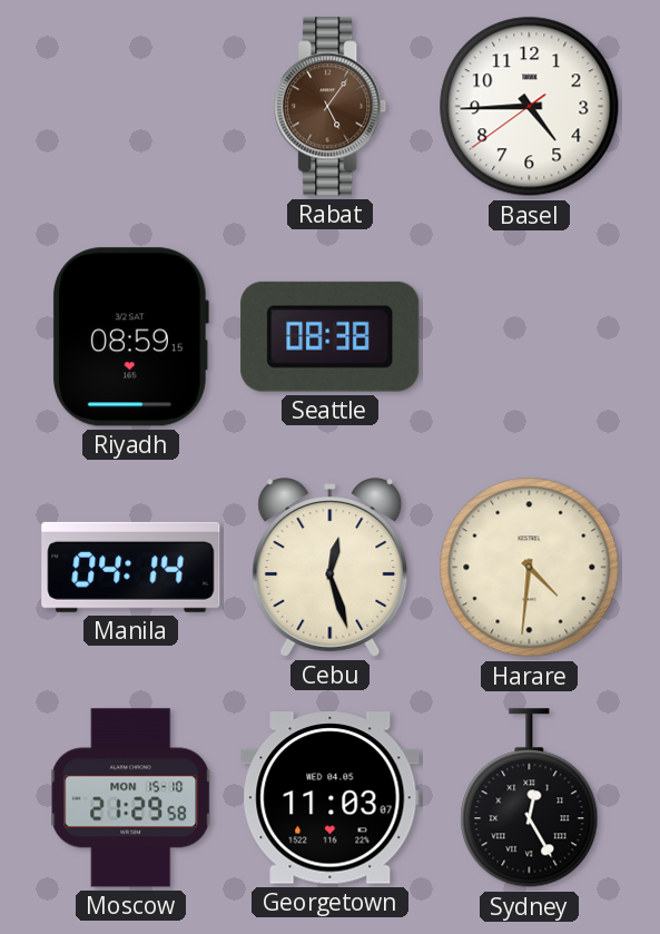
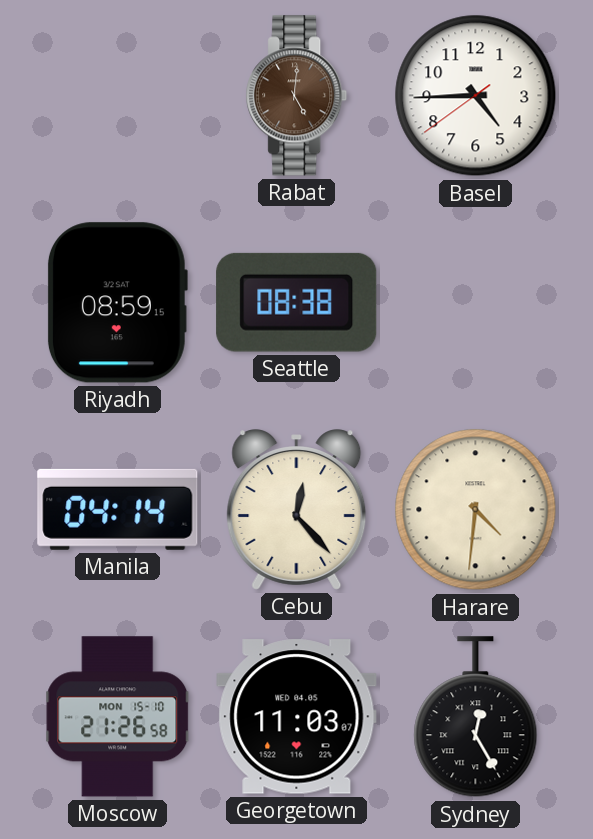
Rabat: 5:06 -> 5:01
Cebu: 12:27 -> 12:23
Moscow: 21:29 -> 21:26
